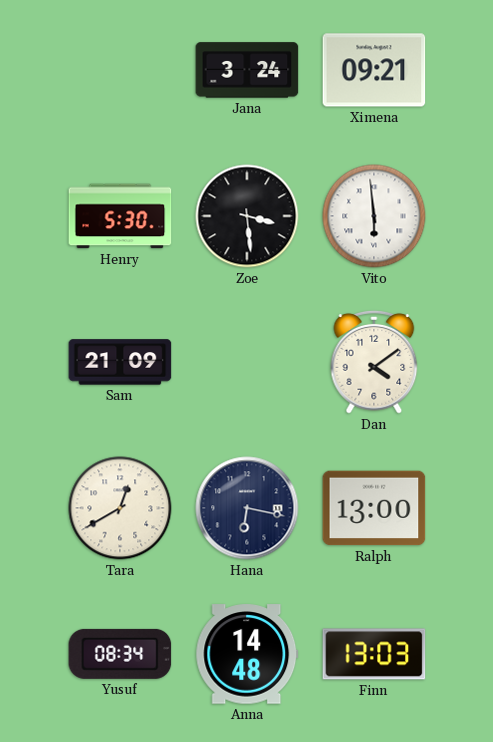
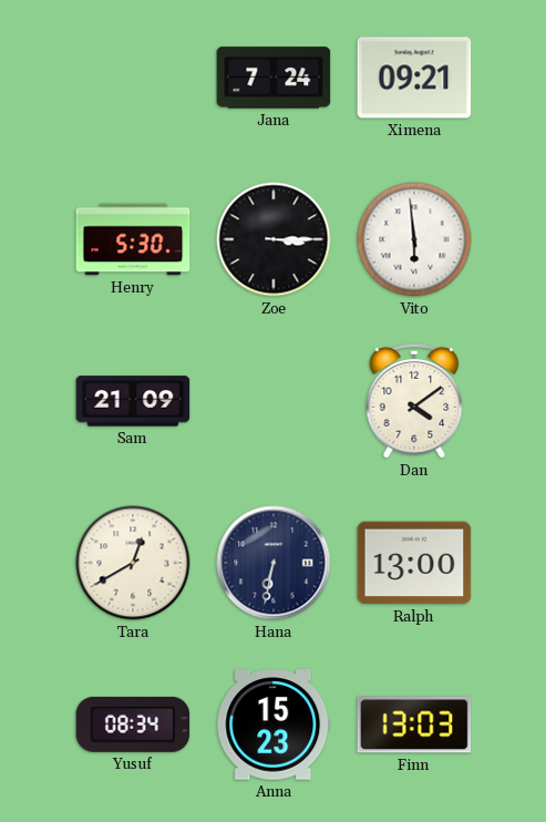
Jana: 3:24 -> 7:24
Zoe: 3:29 -> 3:15
Hana: 6:17 -> 6:32
Anna: 14:48 -> 15:23
